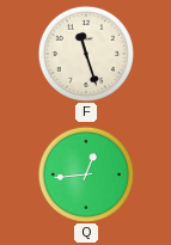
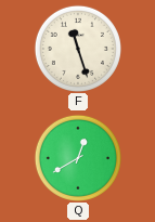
Q: 12:44 -> 12:40
